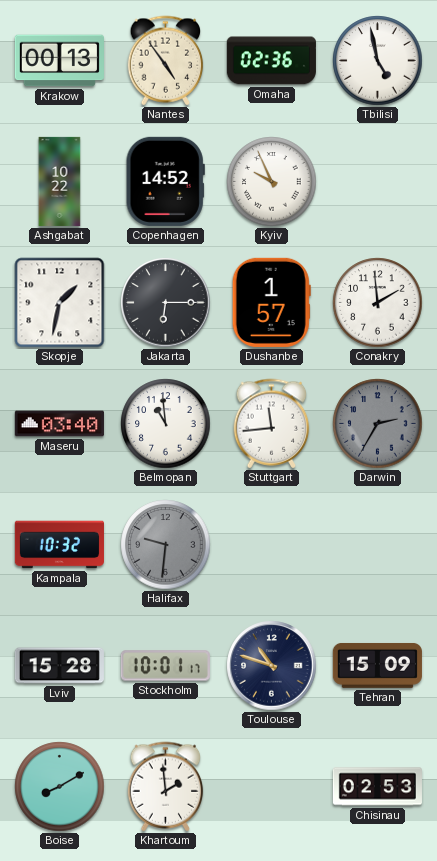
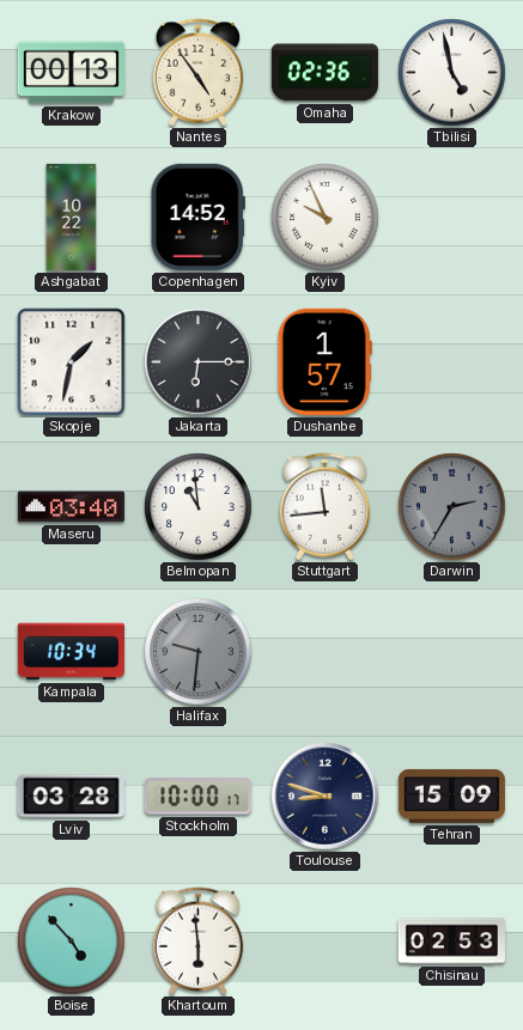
Conakry: 1:59 -> none
Kampala: 10:32 -> 10:34
Lviv: 15:28 -> 03:28
Stockholm: 10:01 -> 10:00
Toulouse: 10:48 -> 8:48
Boise: 8:10 -> 4:53
Khartoum: 1:59 -> 5:59
